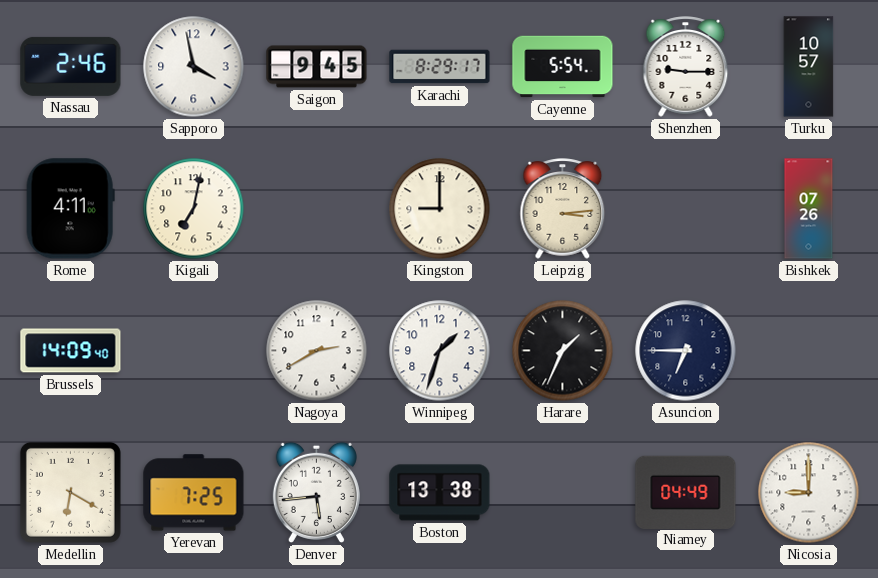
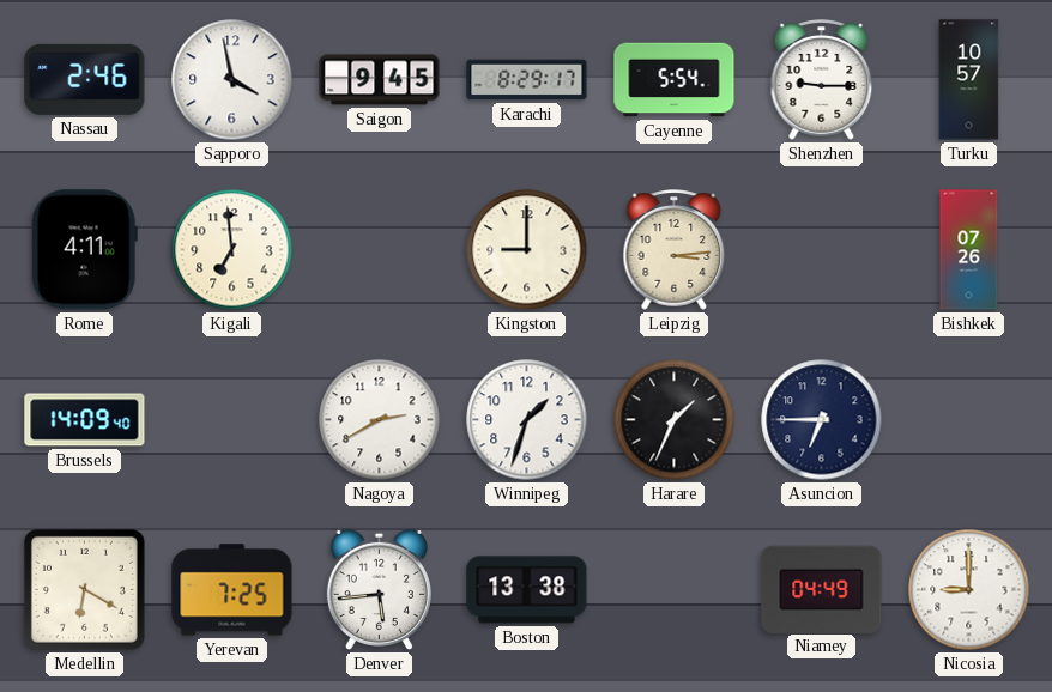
Kigali: 7:02 -> 6:59
